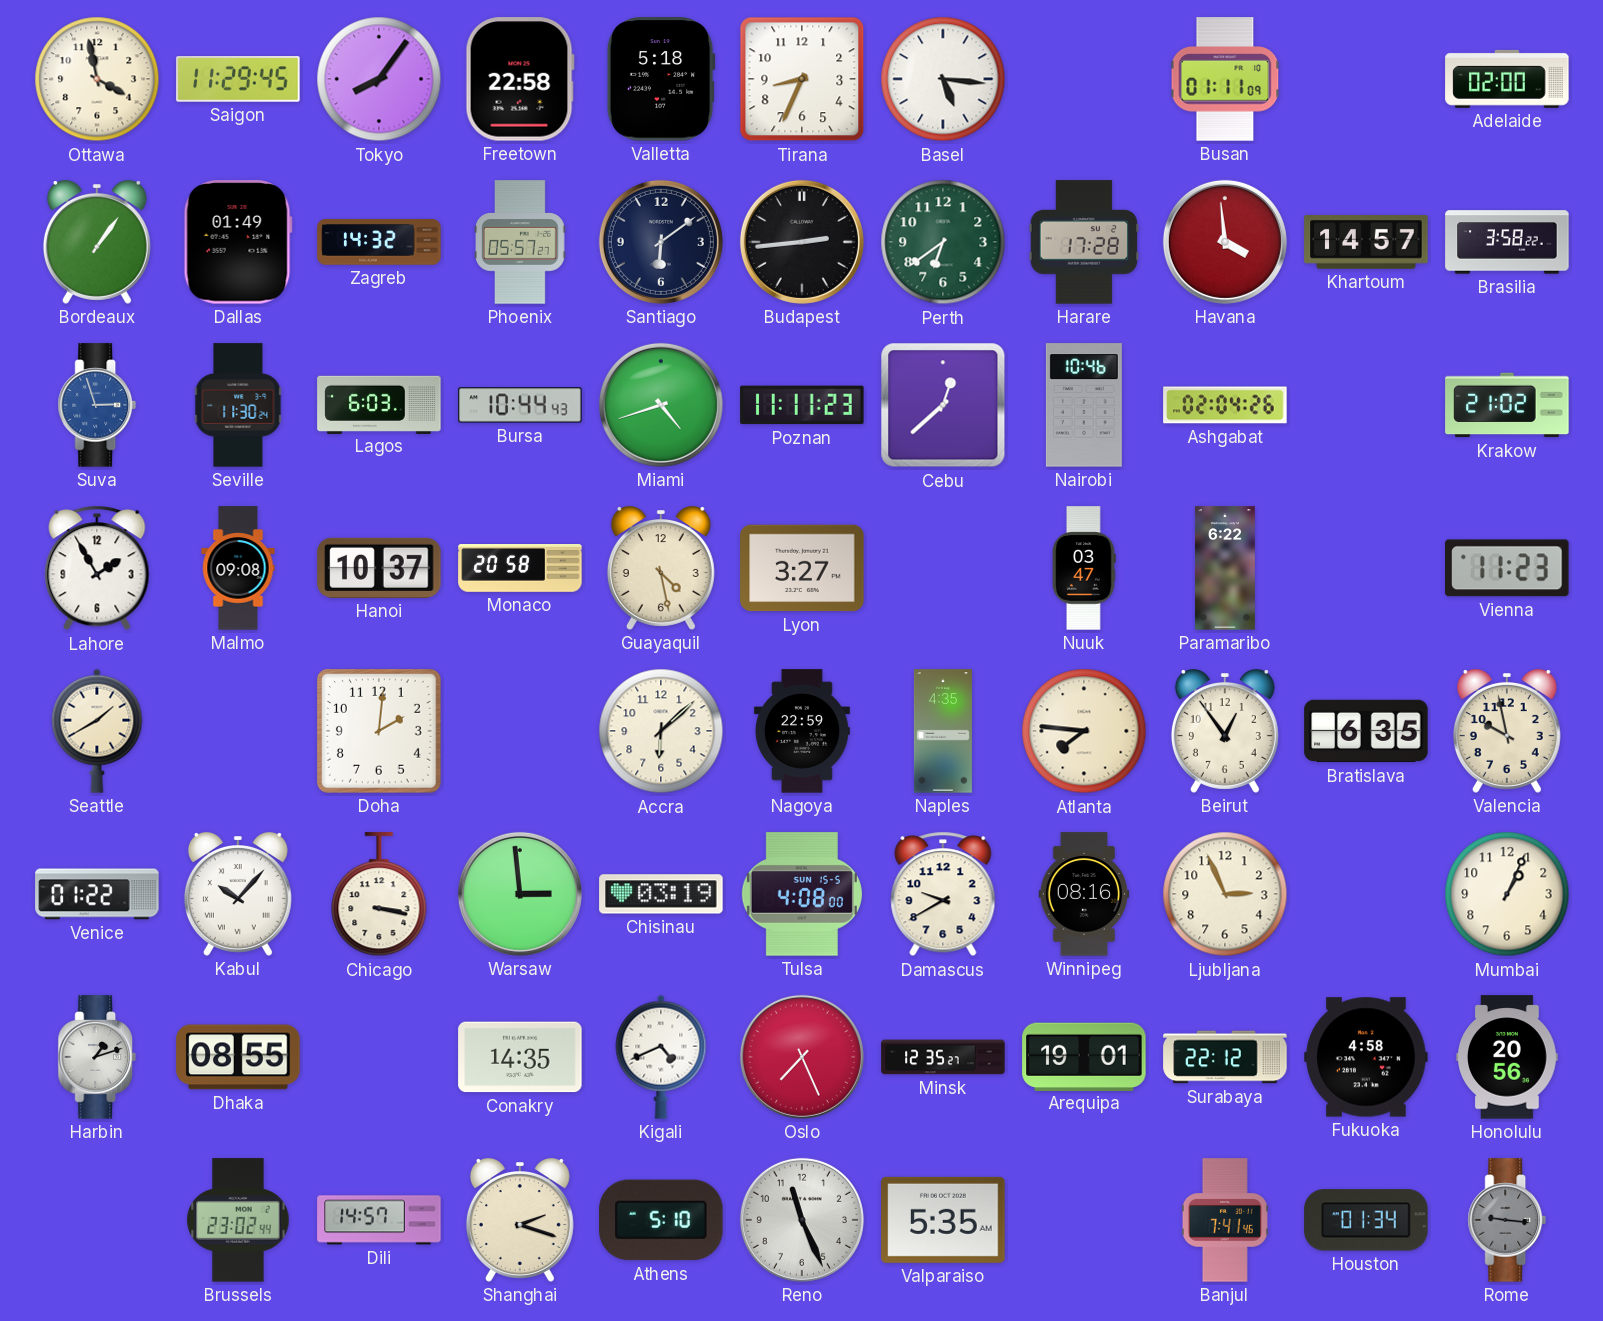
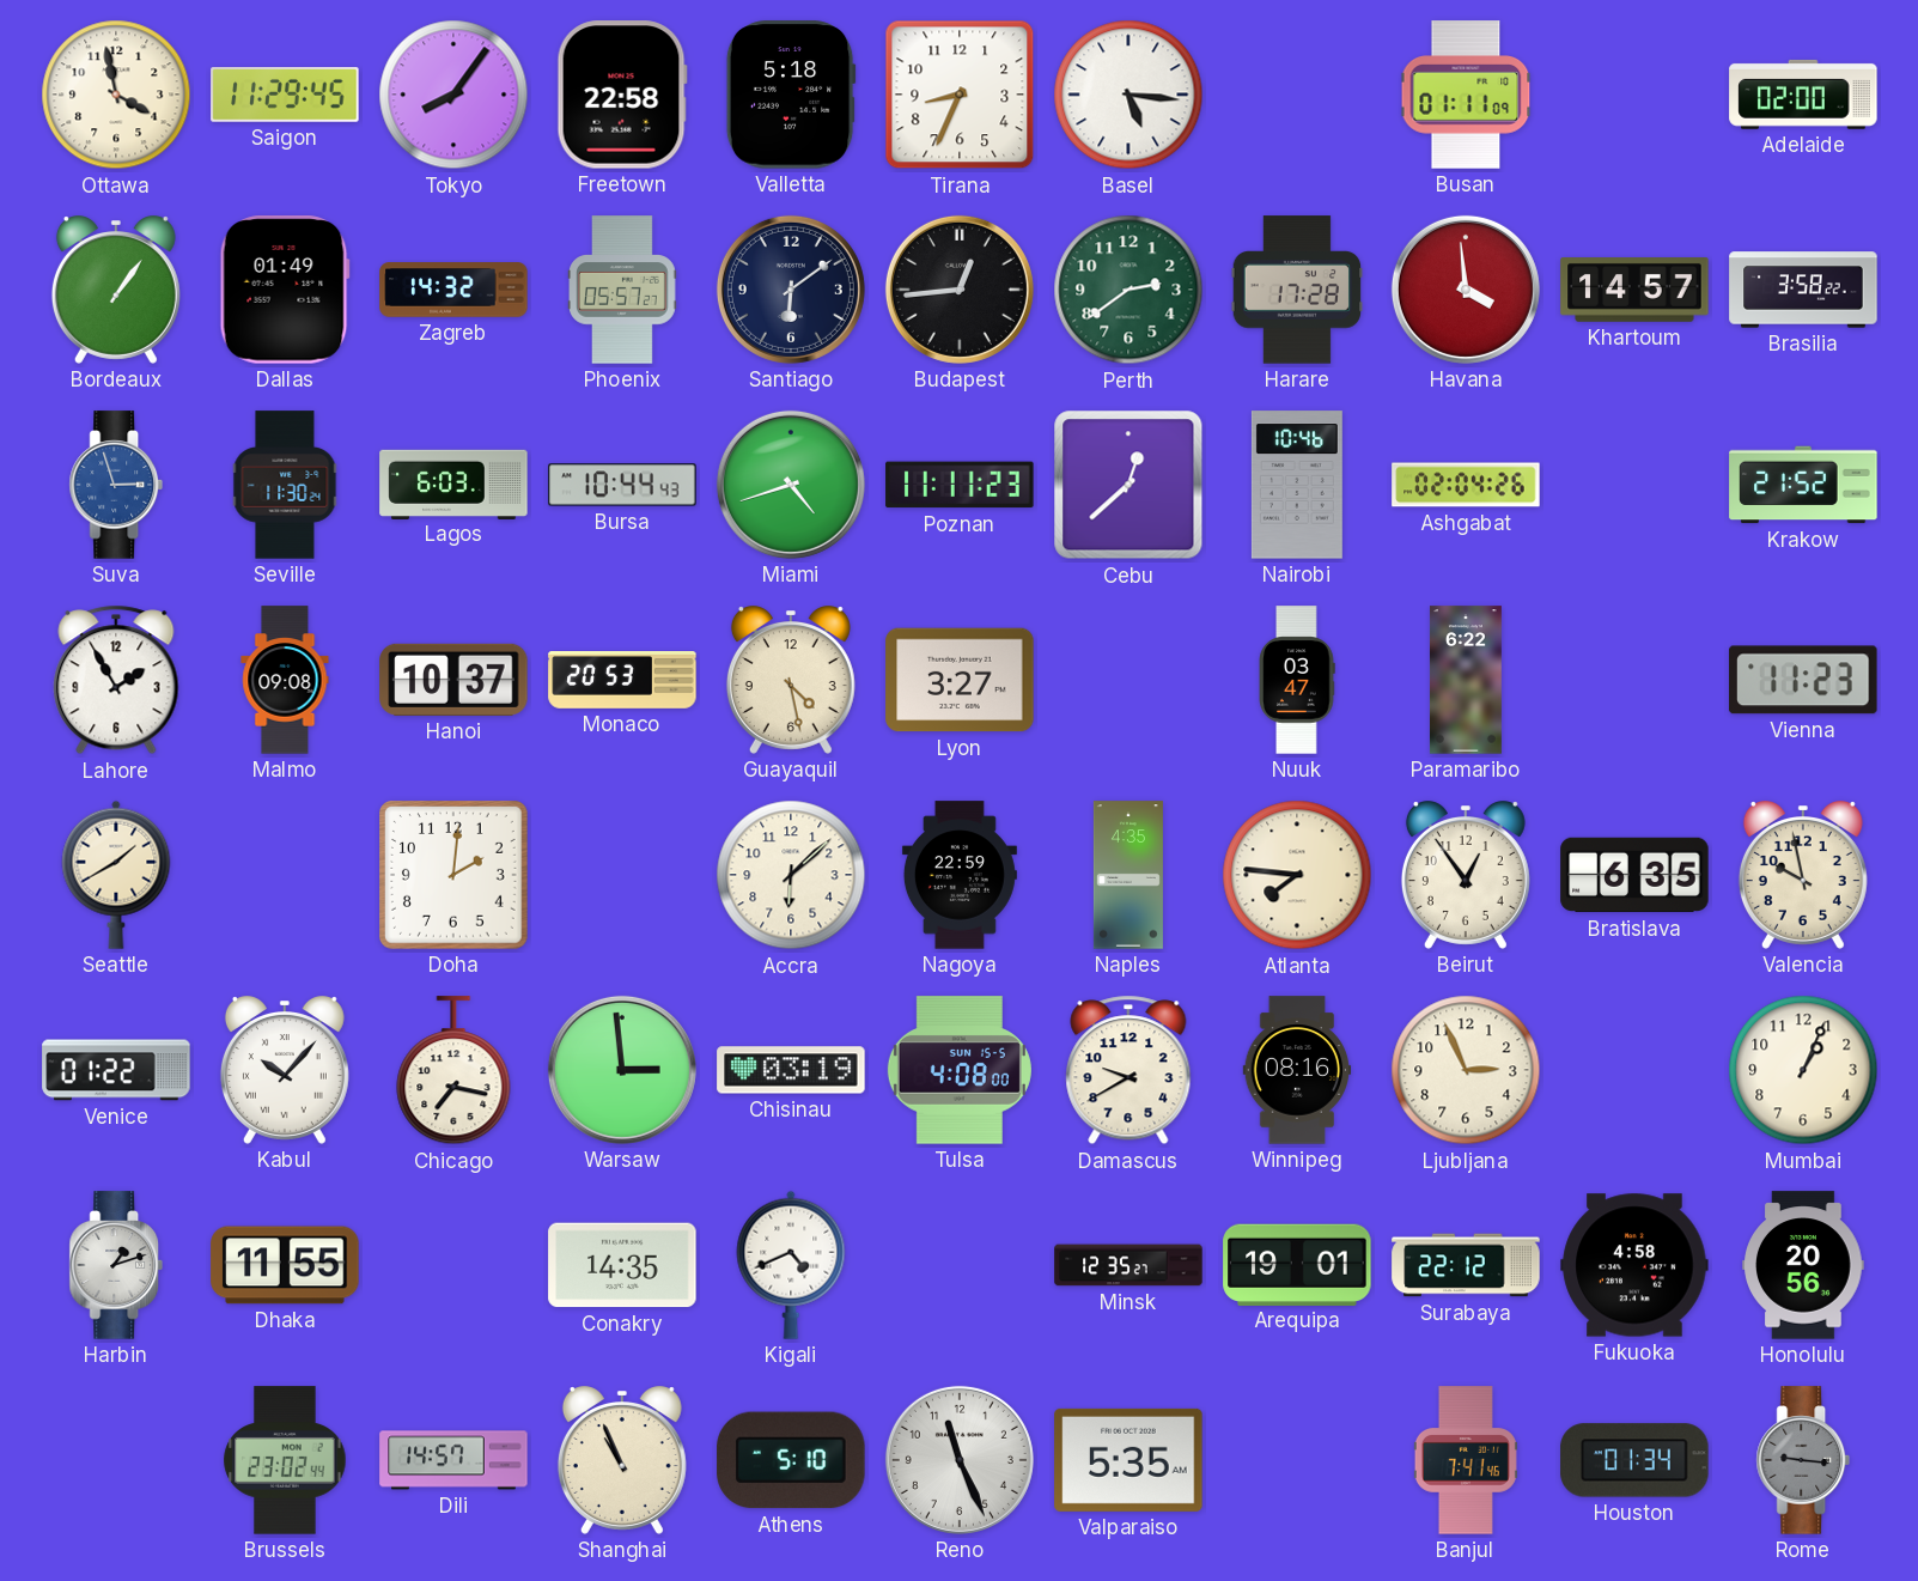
Budapest: 2:44 -> 12:44
Perth: 6:39 -> 2:39
Krakow: 21:02 -> 21:52
Monaco: 20:58 -> 20:53
Chicago: 3:17 -> 7:17
Dhaka: 08:55 -> 11:55
Oslo: 7:26 -> none
Shanghai: 2:18 -> 10:56
